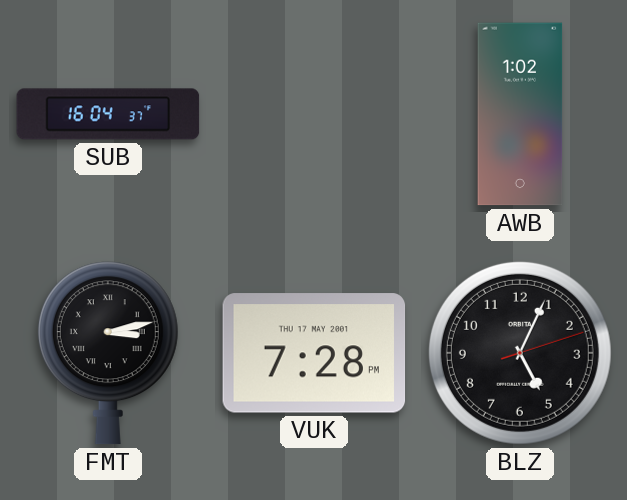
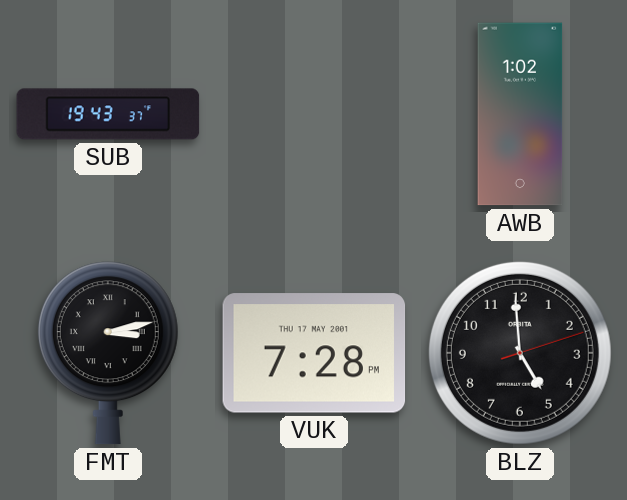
SUB: 16:04 -> 19:43
BLZ: 5:04 -> 4:59
